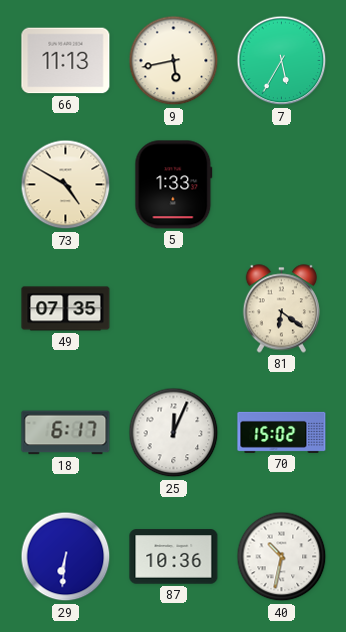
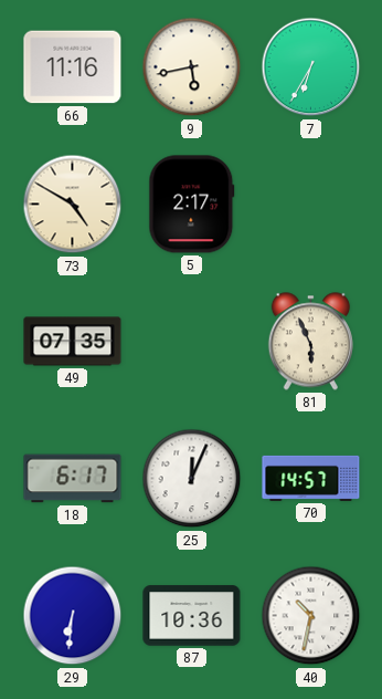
66: 11:13 -> 11:16
7: 5:35 -> 6:35
5: 1:33 -> 2:17
81: 6:21 -> 5:56
70: 15:02 -> 14:57
